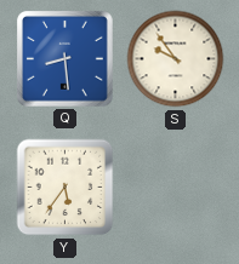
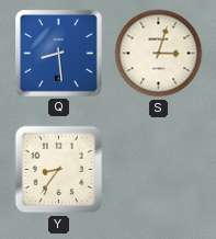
S: 9:54 -> 3:03
Y: 5:36 -> 8:36
